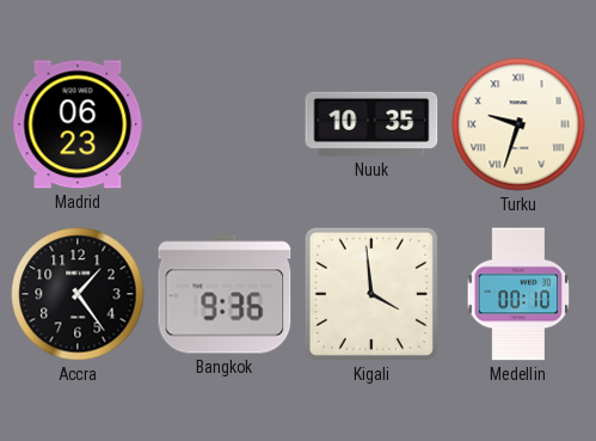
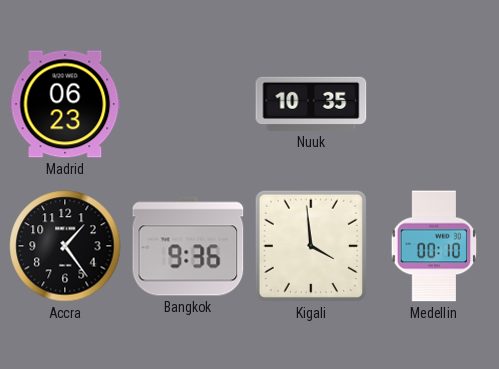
Turku: 9:33 -> none
